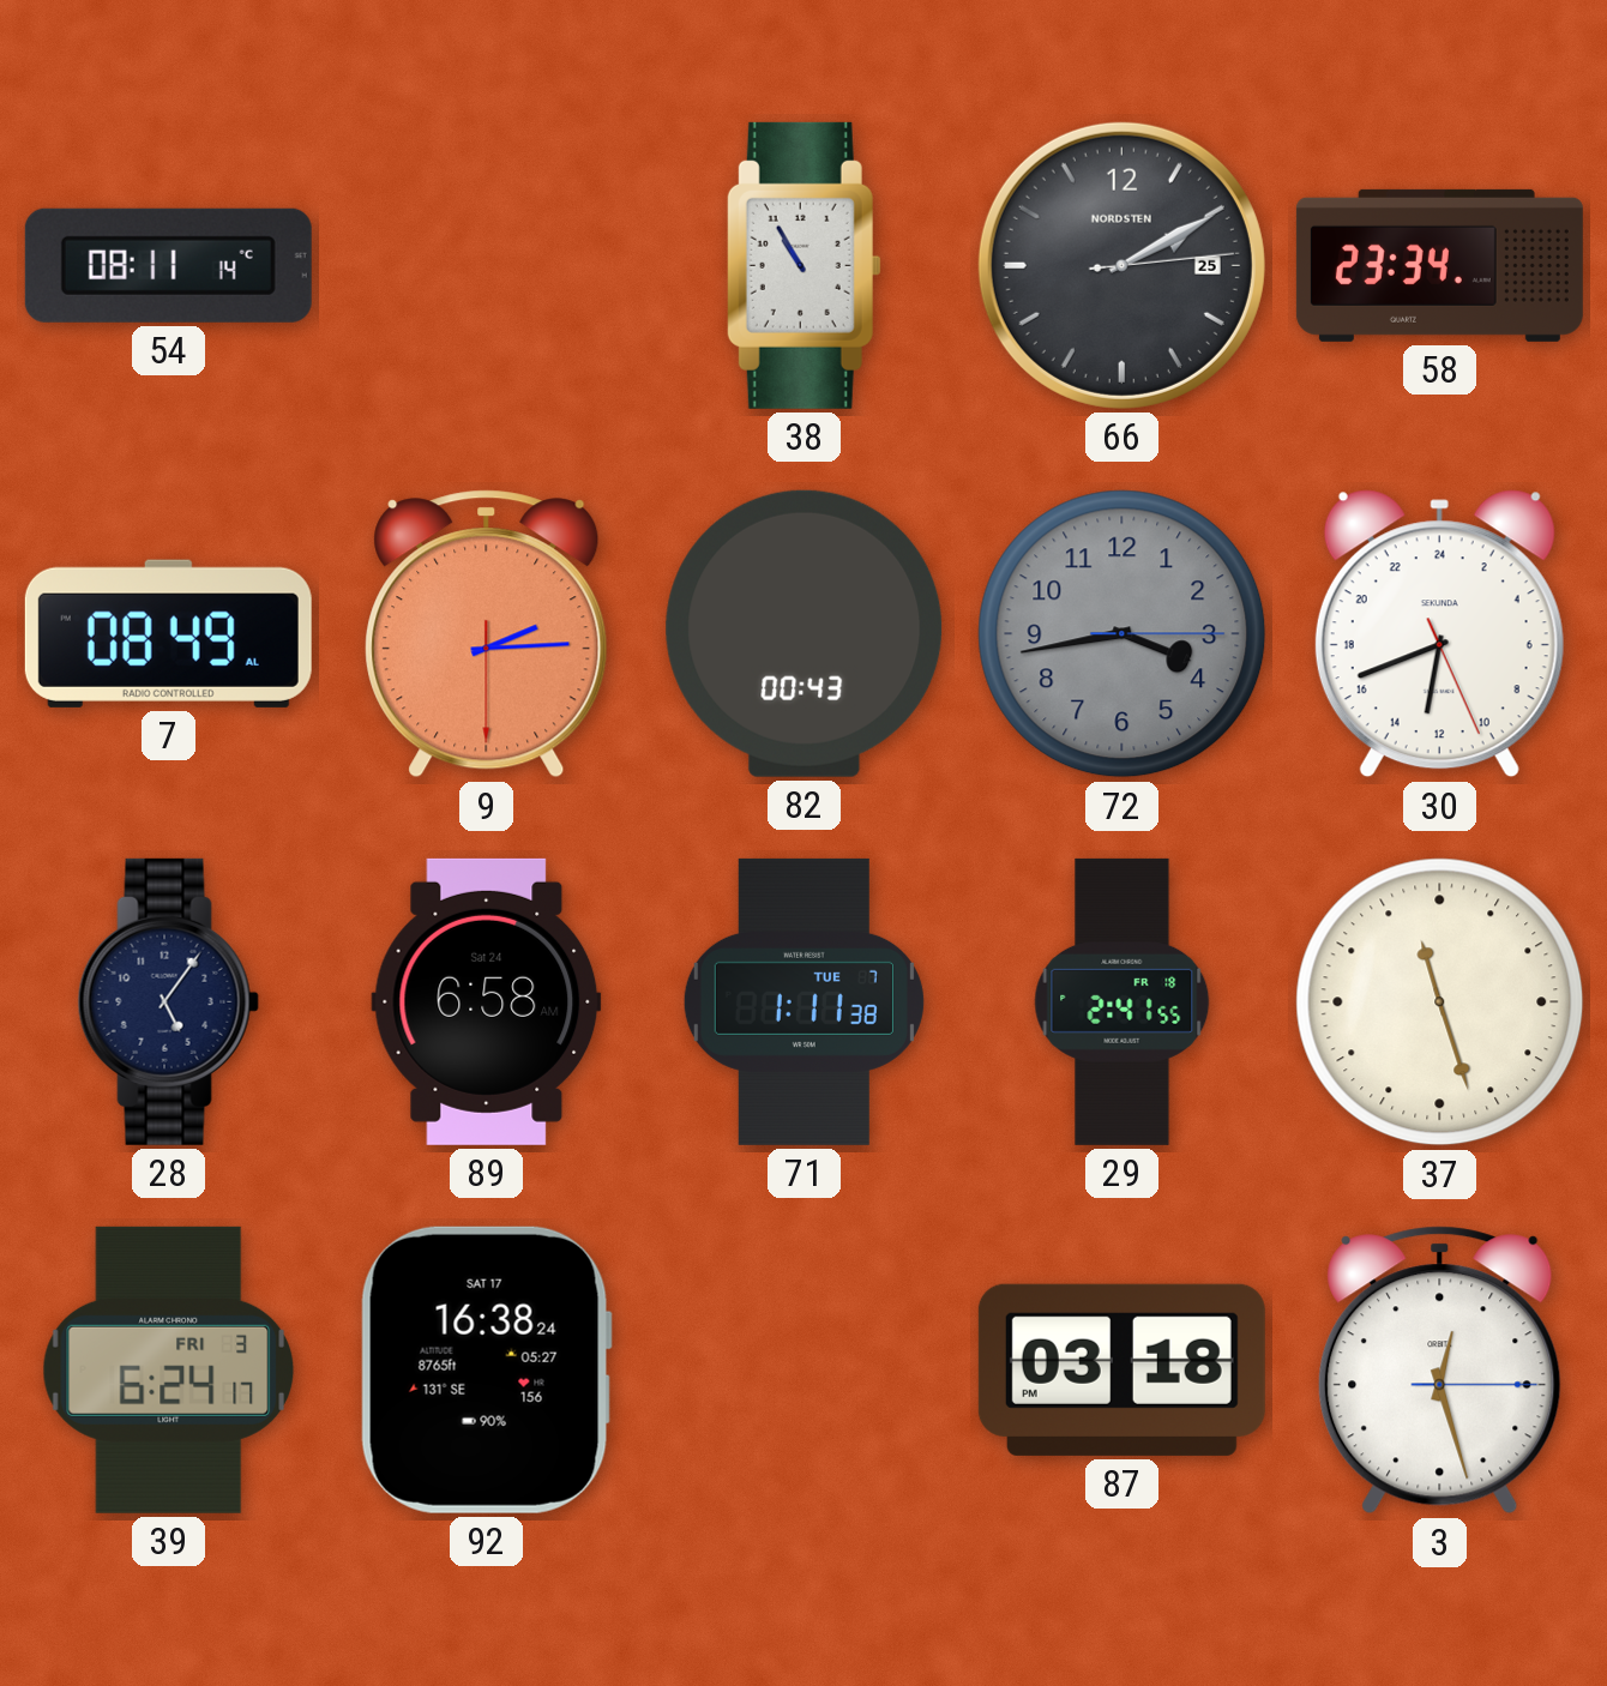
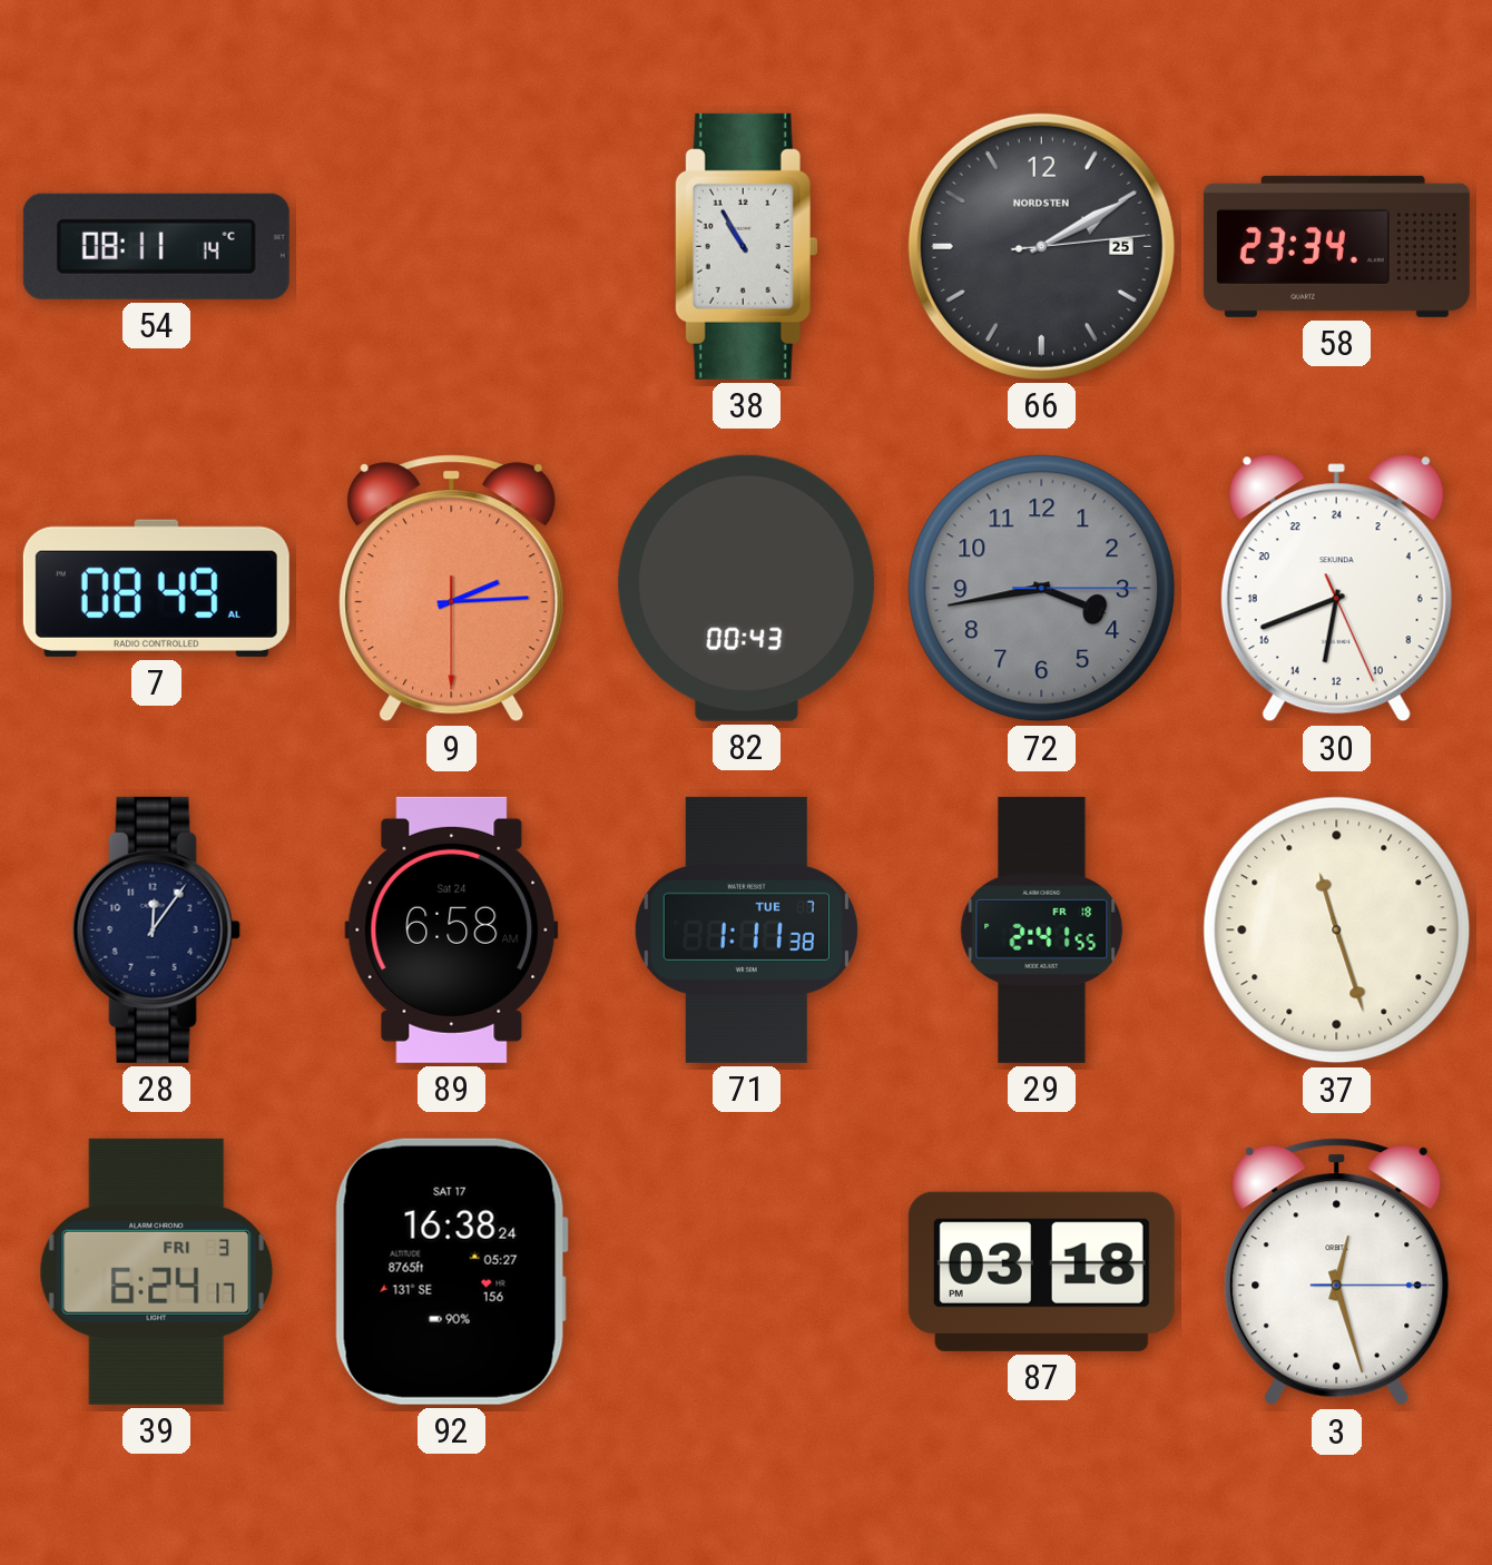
28: 5:06 -> 12:06
